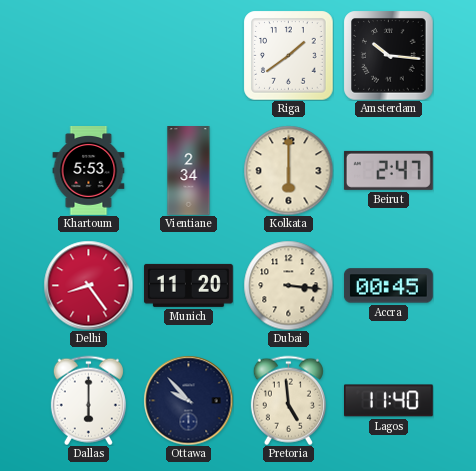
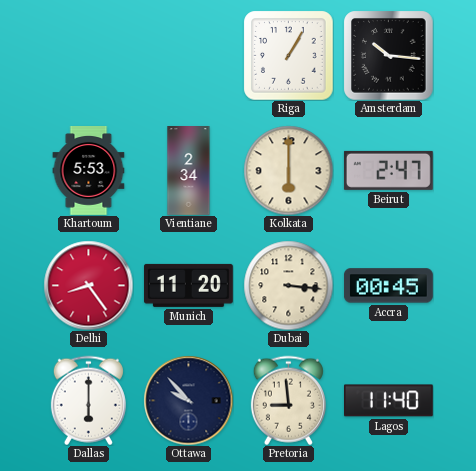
Riga: 1:39 -> 1:05
Pretoria: 4:59 -> 8:59
